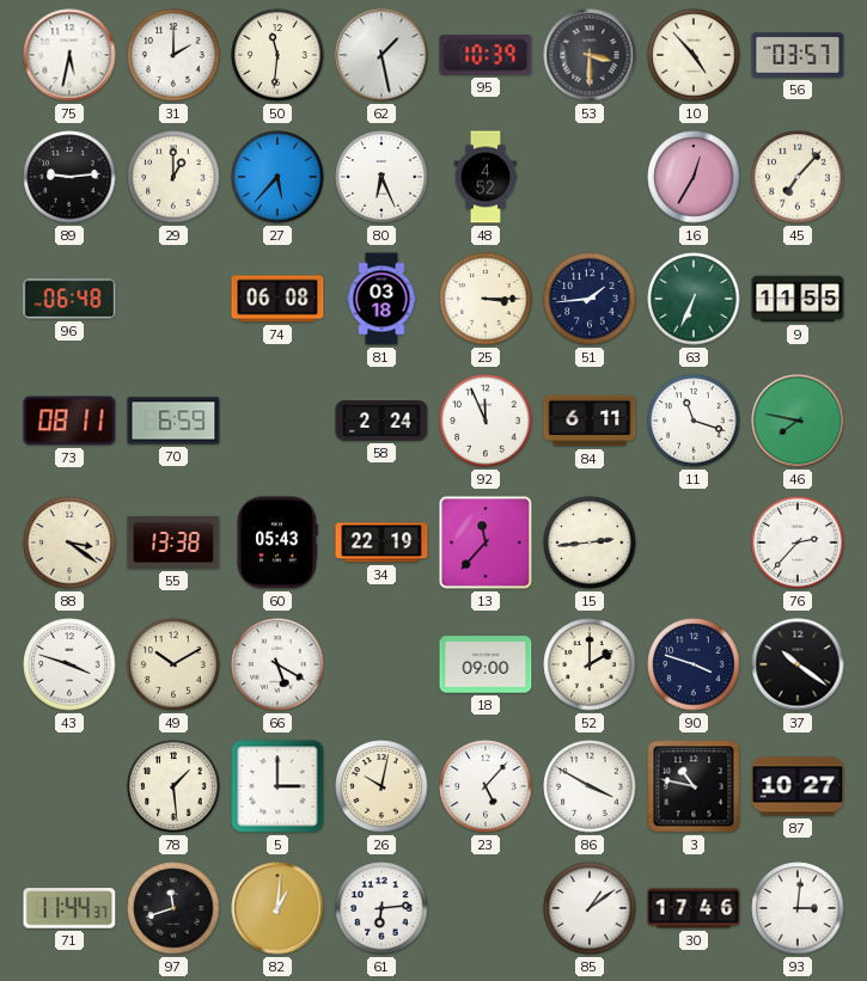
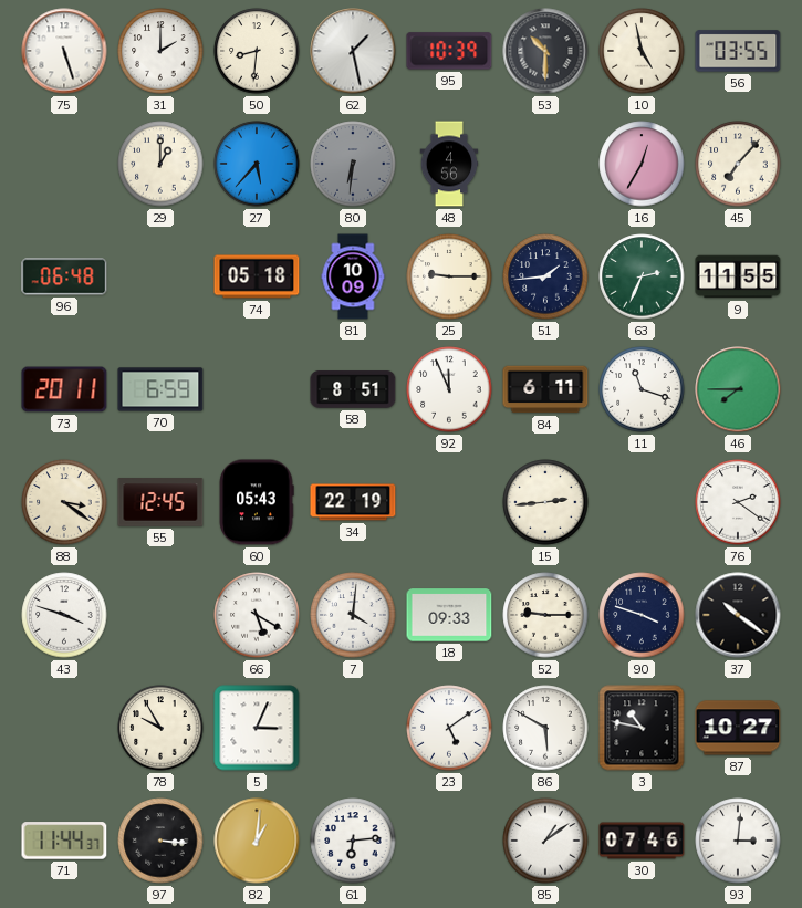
75: 5:32 -> 5:27
50: 11:31 -> 8:31
53: 3:30 -> 10:30
10: 4:53 -> 4:58
56: 03:57 -> 03:55
89: 9:14 -> none
80: 6:26 -> 6:31
80 dial: white -> grey
48: 4:52 -> 4:56
74: 06:08 -> 05:18
81: 03:18 -> 10:09
25: 3:15 -> 9:15
63: 6:34 -> 2:34
73: 08:11 -> 20:11
58: 2:24 -> 8:51
46: 7:47 -> 7:45
55: 13:38 -> 12:45
13: 11:37 -> none
76: 2:37 -> 2:21
49: 10:10 -> none
7: none -> 4:01
18: 09:00 -> 09:33
52: 2:00 -> 9:15
78: 1:29 -> 9:55
5: 3:00 -> 3:04
26: 10:02 -> none
23: 5:07 -> 5:09
86: 3:50 -> 5:50
97: 11:42 -> 3:16
30: 17:46 -> 07:46
